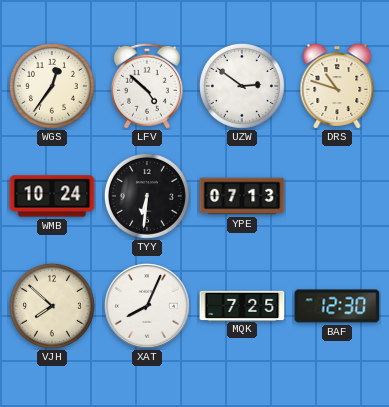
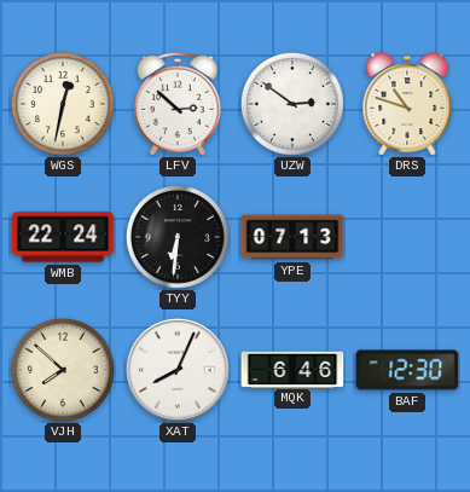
WGS: 12:36 -> 12:32
LFV: 4:52 -> 2:52
WMB: 10:24 -> 22:24
MQK: 7:25 -> 6:46
